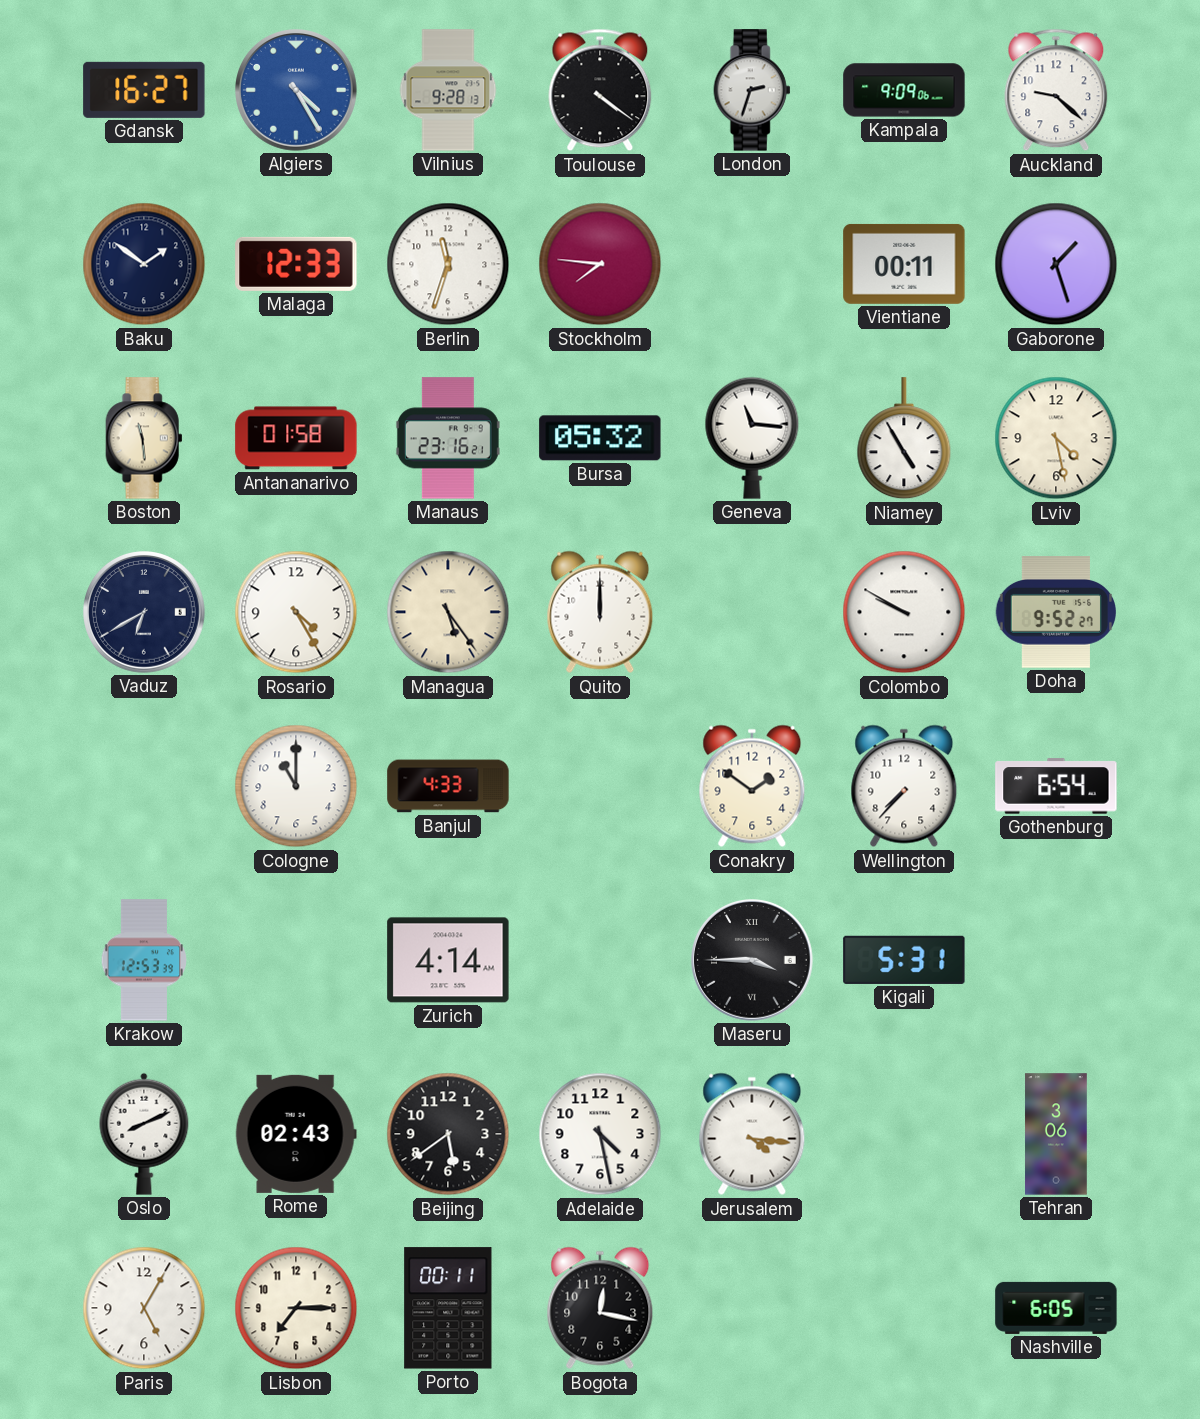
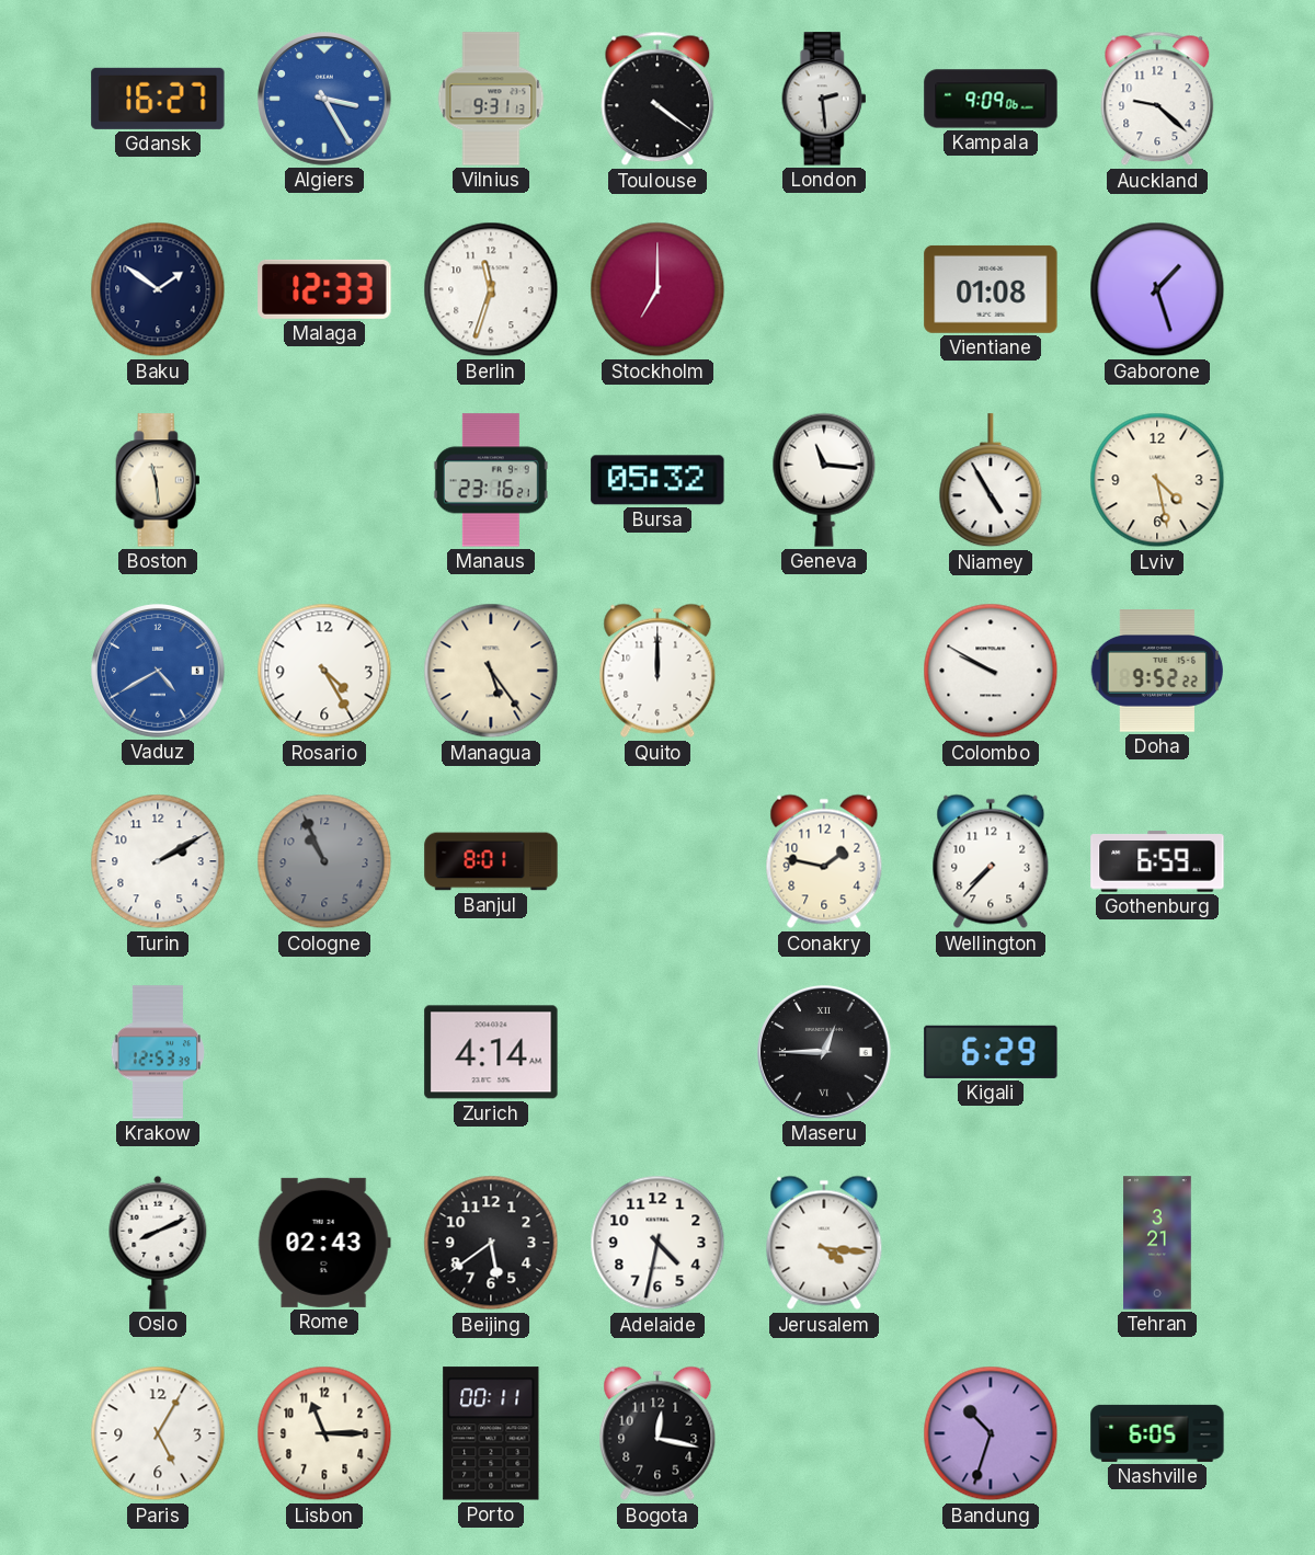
Algiers: 4:25 -> 3:25
Vilnius: 9:28 -> 9:31
London: 2:33 -> 2:29
Stockholm: 7:46 -> 7:00
Vientiane: 00:11 -> 01:08
Antananarivo: 01:58 -> none
Vaduz: 6:40 -> 4:40
Vaduz dial: navy -> blue
Doha: 9:52:27 -> 9:52:22
Turin: none -> 2:10
Cologne: 11:00 -> 10:56
Cologne dial: white -> grey
Banjul: 4:33 -> 8:01
Conakry: 1:51 -> 1:47
Gothenburg: 6:54 -> 6:59
Maseru: 3:45 -> 12:45
Kigali: 5:31 -> 6:29
Adelaide: 4:28 -> 4:32
Tehran: 3:06 -> 3:21
Lisbon: 7:15 -> 11:15
Bandung: none -> 10:33
